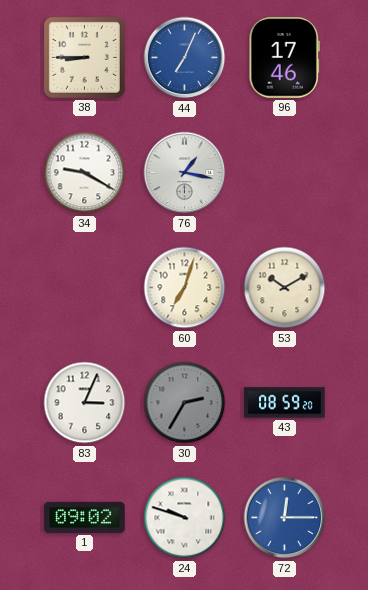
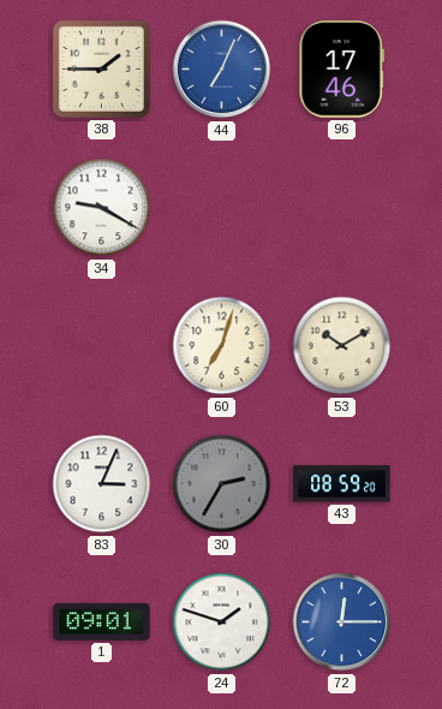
38: 8:45 -> 1:45
76: 1:17 -> none
1: 09:02 -> 09:01
24: 9:48 -> 1:48
